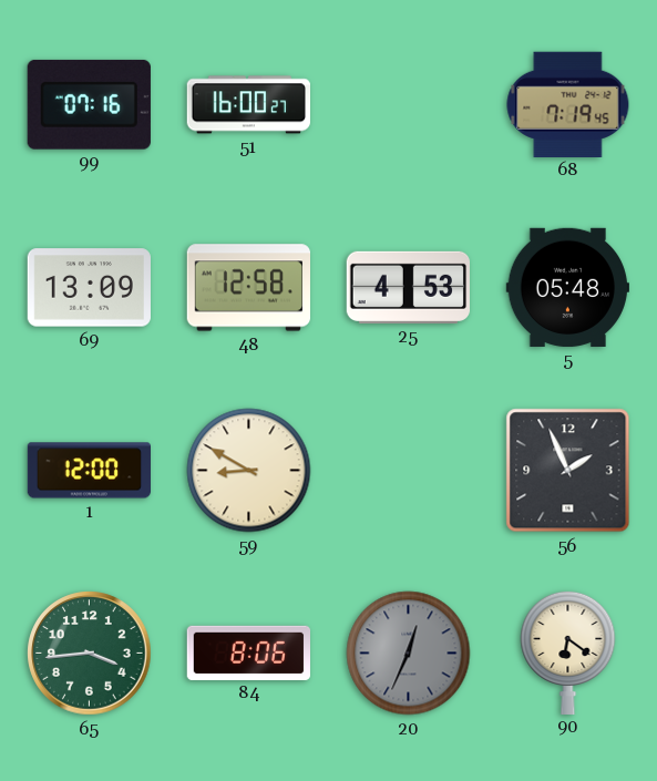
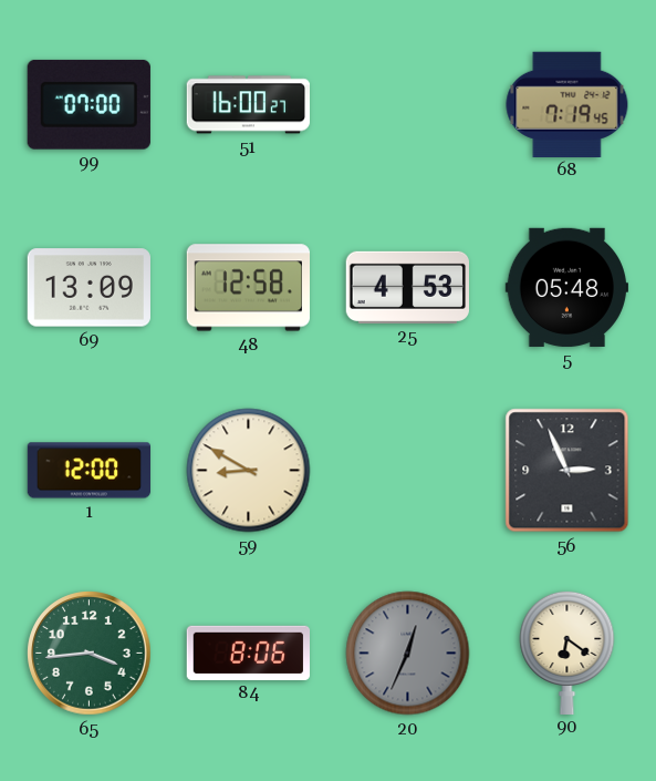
99: 07:16 -> 07:00
56: 1:56 -> 2:56
